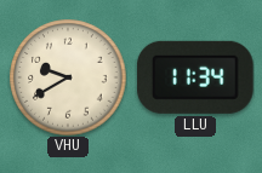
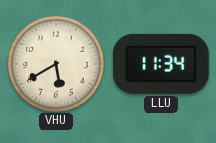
VHU: 9:40 -> 5:40
